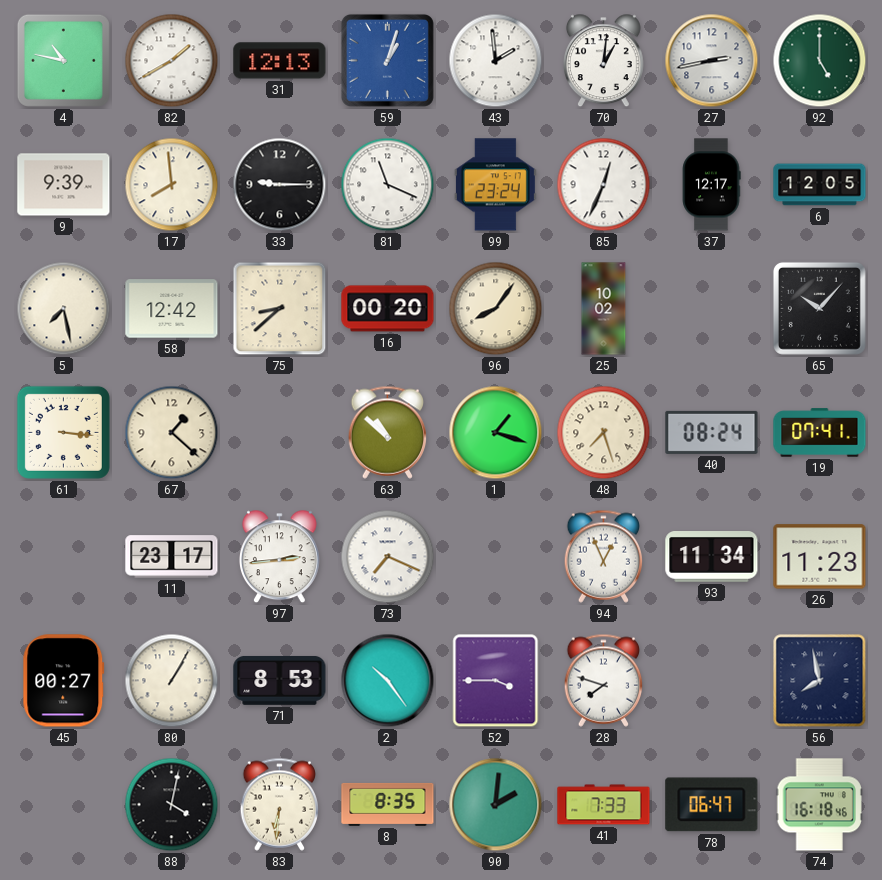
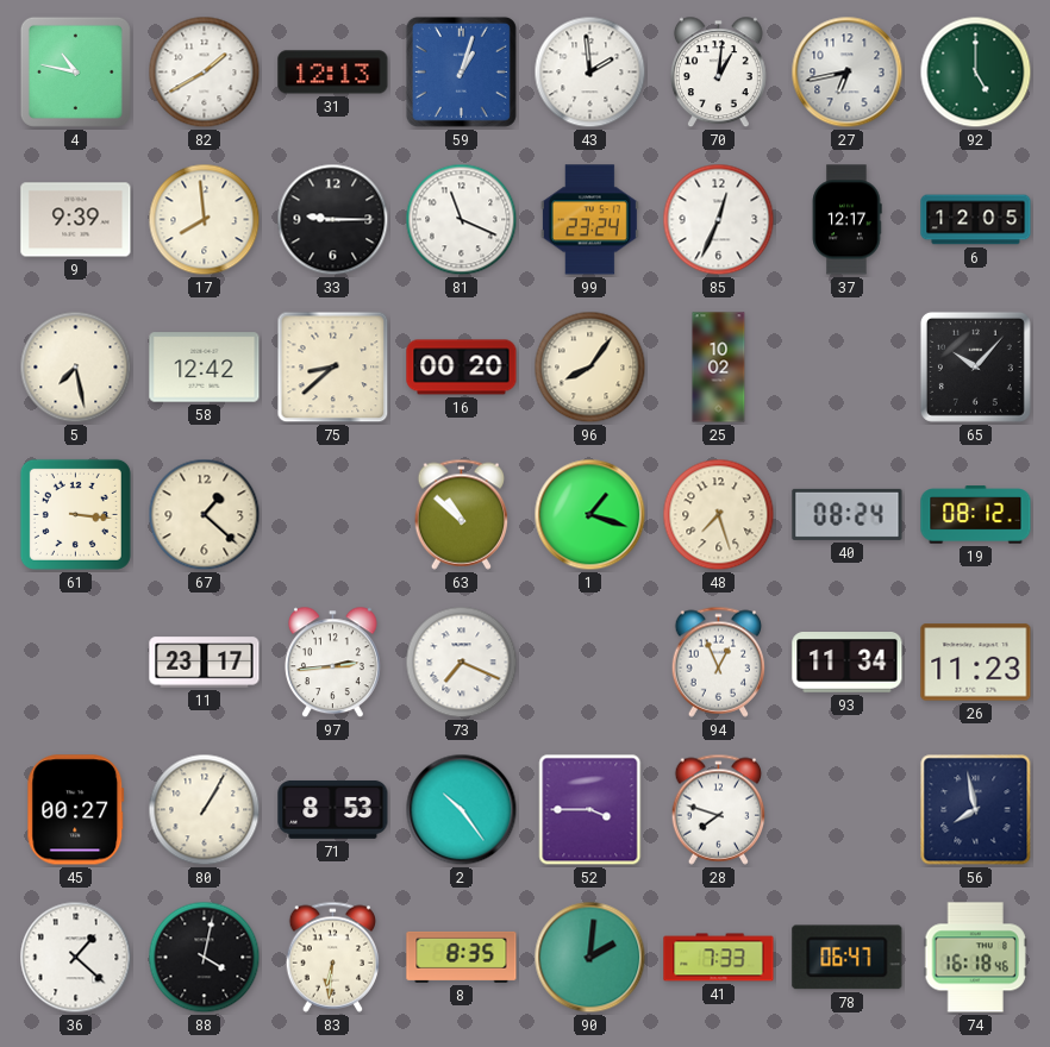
27: 2:43 -> 6:43
19: 07:41 -> 08:12
36: none -> 1:22
